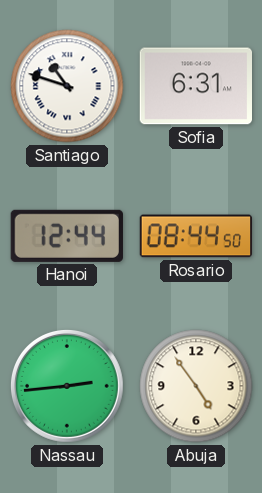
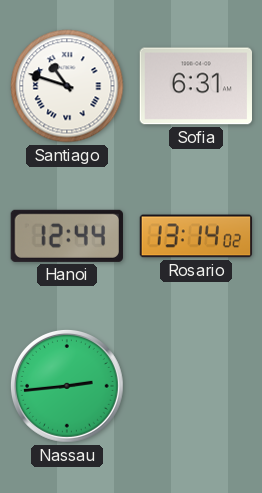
Rosario: 08:44 -> 13:14
Abuja: 4:54 -> none
